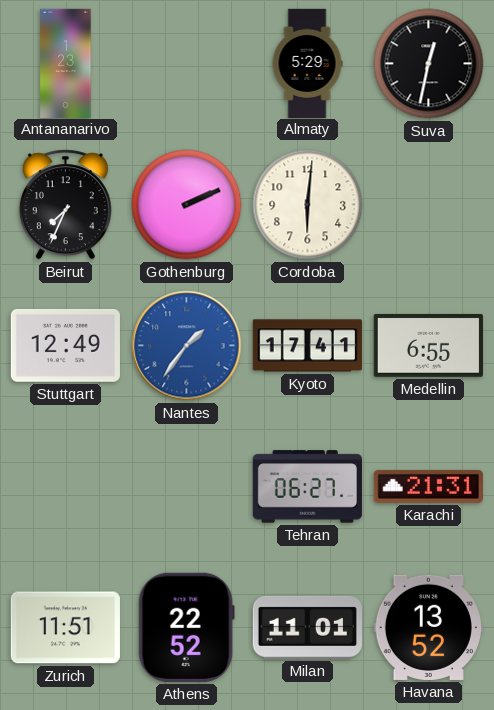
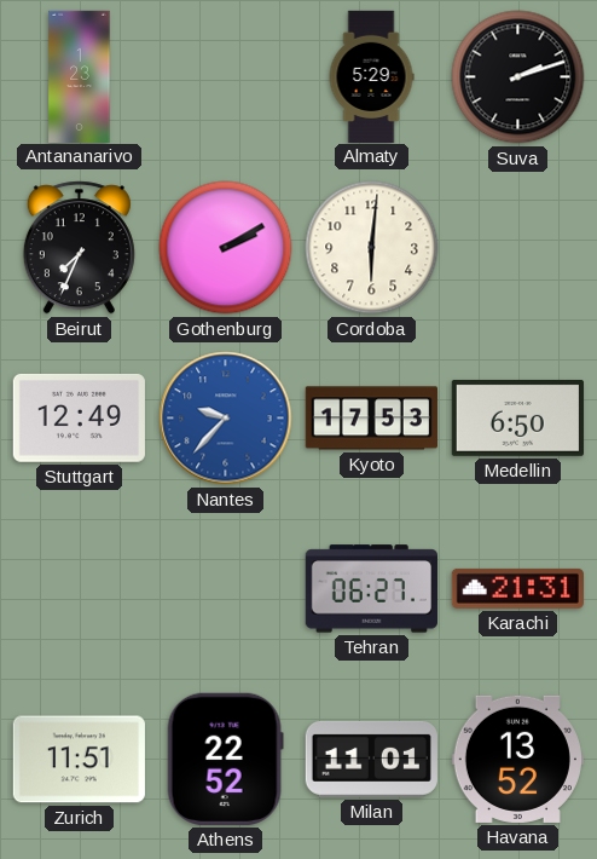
Suva: 12:32 -> 2:12
Gothenburg: 2:11 -> 2:10
Nantes: 1:36 -> 9:37
Kyoto: 17:41 -> 17:53
Medellin: 6:55 -> 6:50
